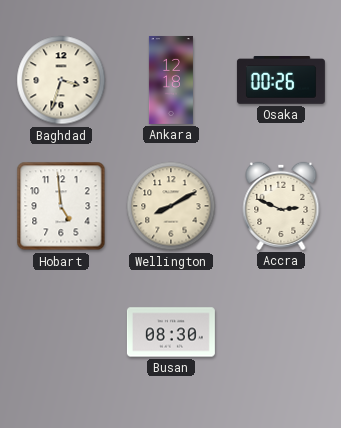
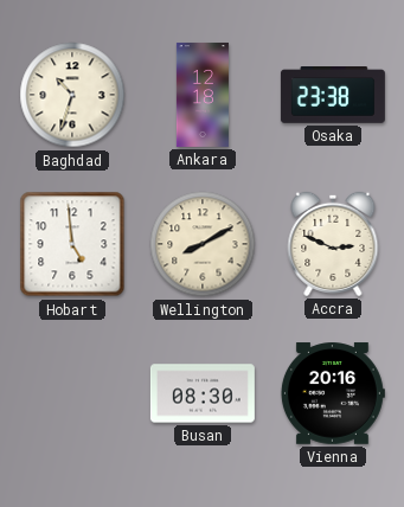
Baghdad: 3:33 -> 10:33
Osaka: 00:26 -> 23:38
Vienna: none -> 20:16
